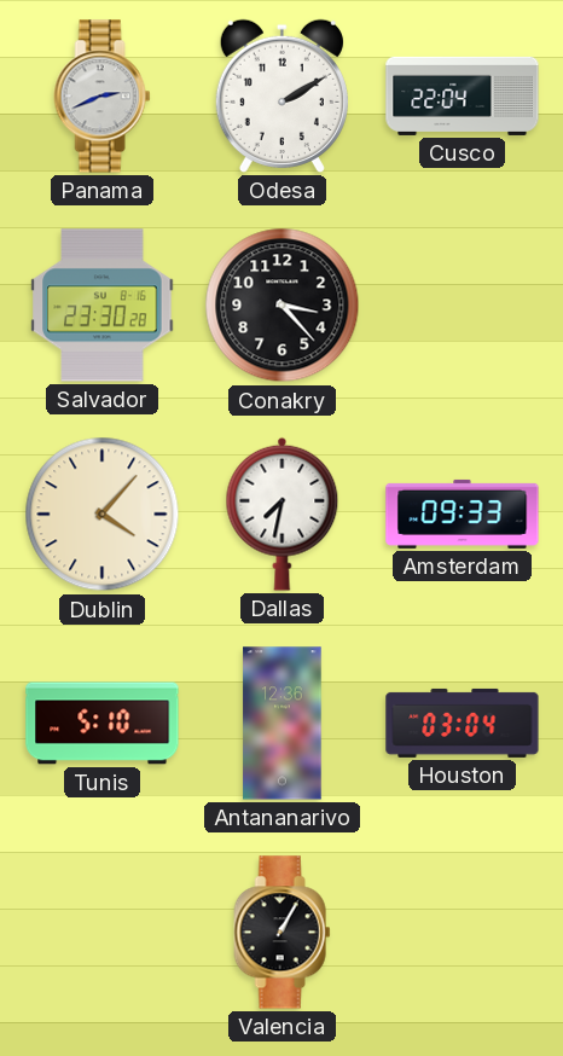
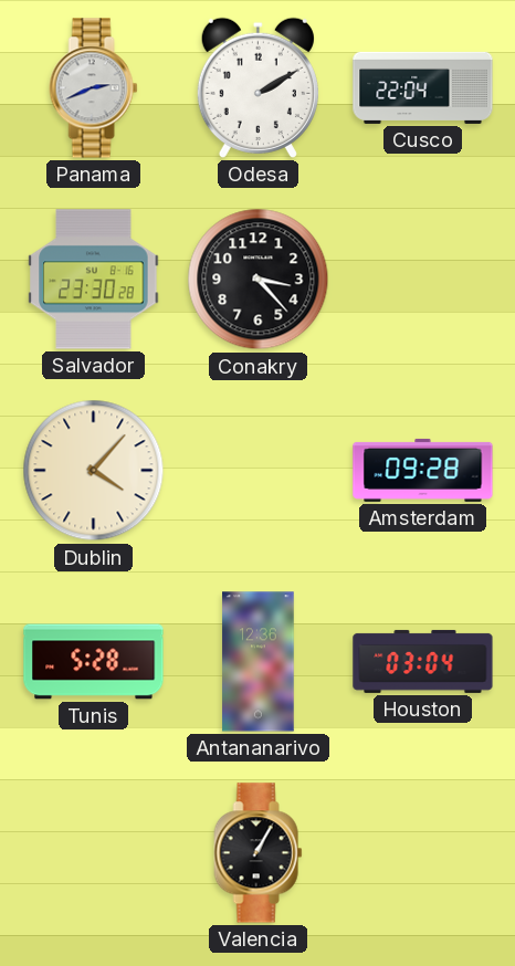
Dallas: 7:32 -> none
Amsterdam: 09:33 -> 09:28
Tunis: 5:10 -> 5:28
